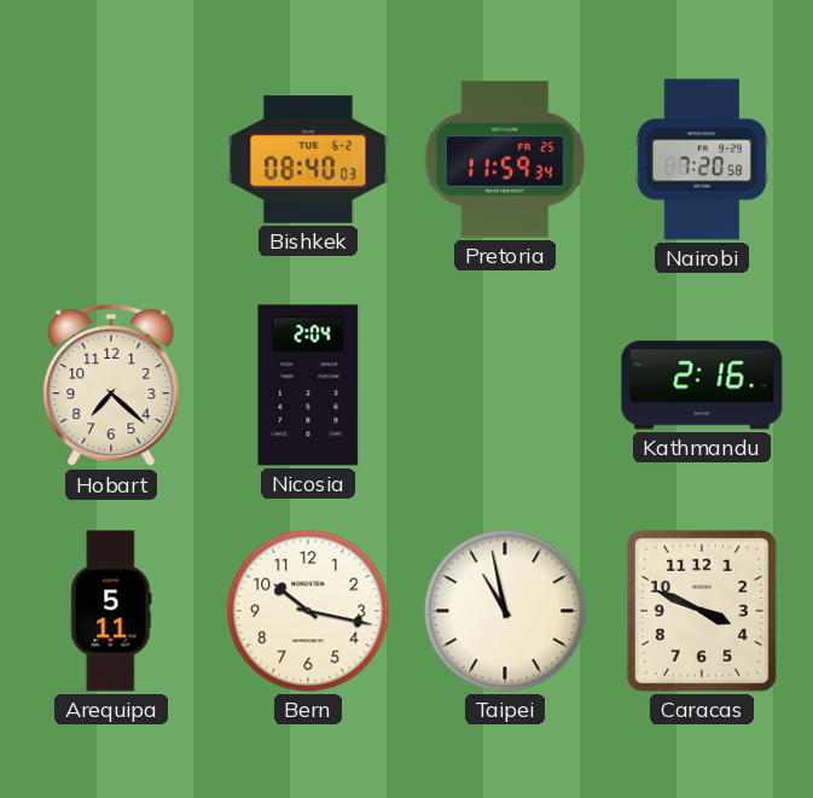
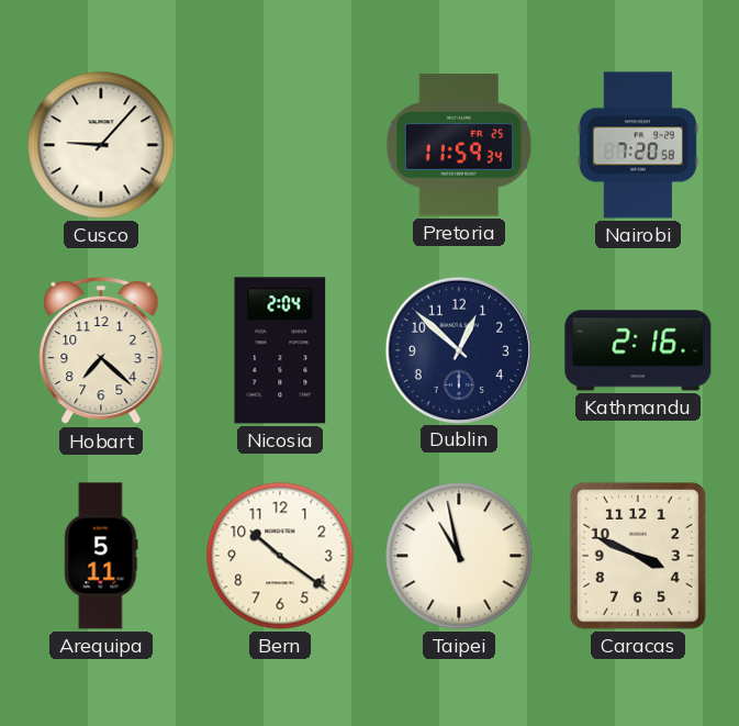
Cusco: none -> 9:07
Bishkek: 08:40 -> none
Dublin: none -> 12:52
Bern: 10:17 -> 10:21
